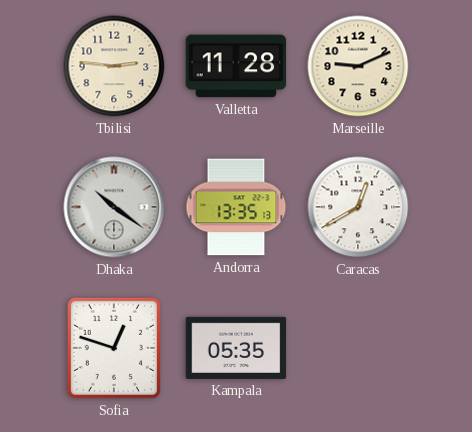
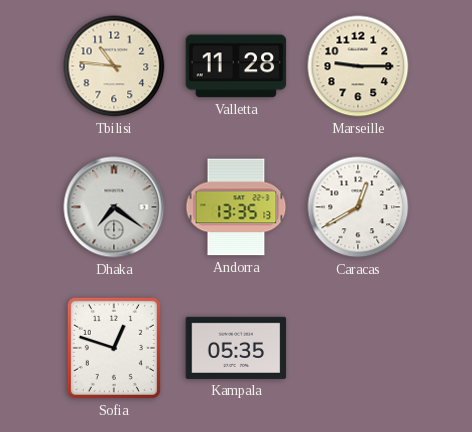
Tbilisi: 2:46 -> 10:46
Marseille: 9:11 -> 9:15
Dhaka: 10:21 -> 7:21
